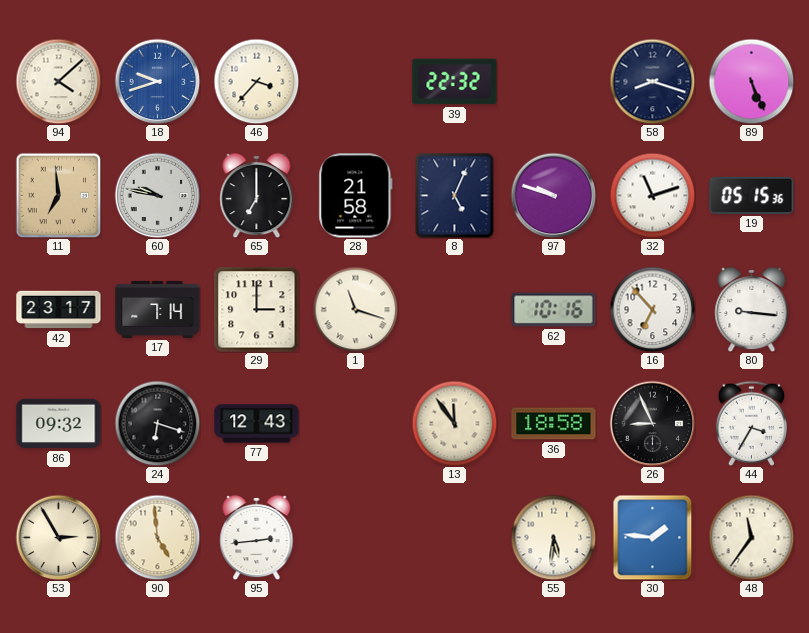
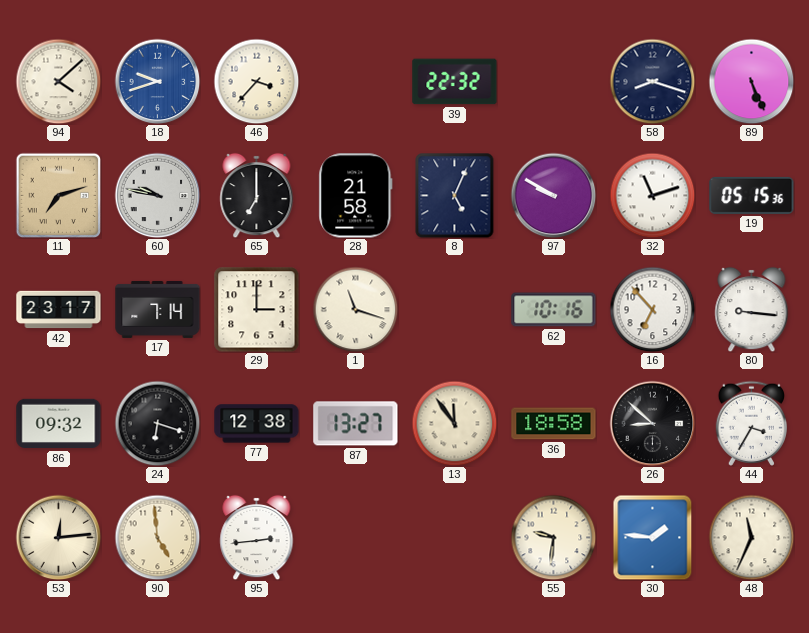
11: 6:59 -> 7:12
97: 9:48 -> 9:50
77: 12:43 -> 12:38
87: none -> 13:27
26: 8:56 -> 8:52
53: 2:55 -> 12:14
55: 5:31 -> 9:31
48: 11:36 -> 11:34
